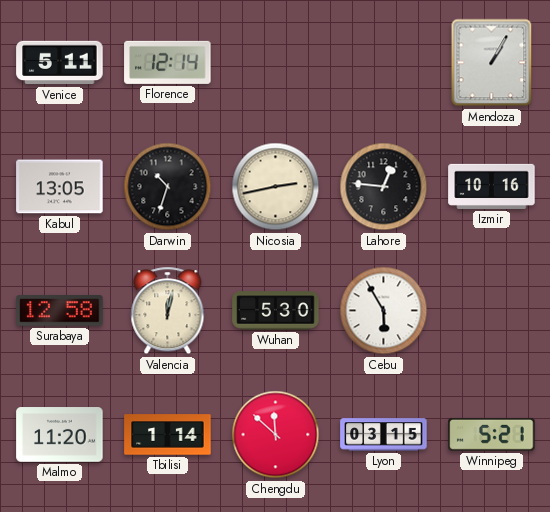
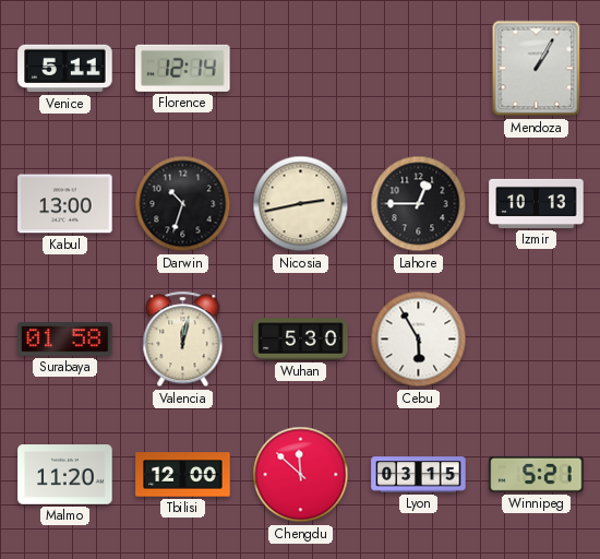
Kabul: 13:05 -> 13:00
Lahore: 12:46 -> 12:45
Izmir: 10:16 -> 10:13
Surabaya: 12:58 -> 01:58
Tbilisi: 1:14 -> 12:00
